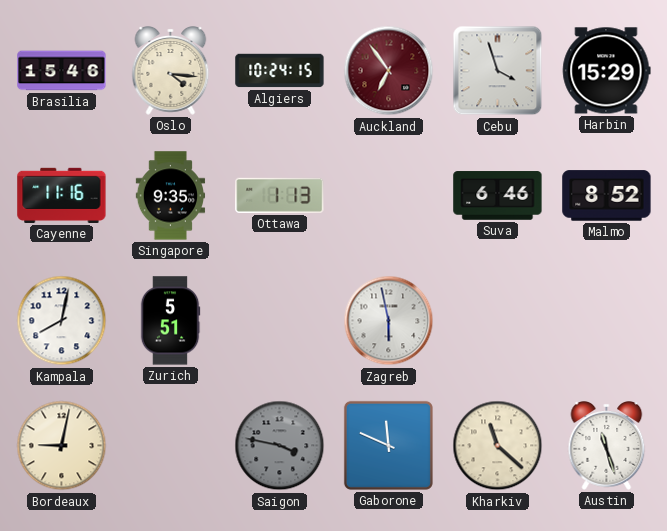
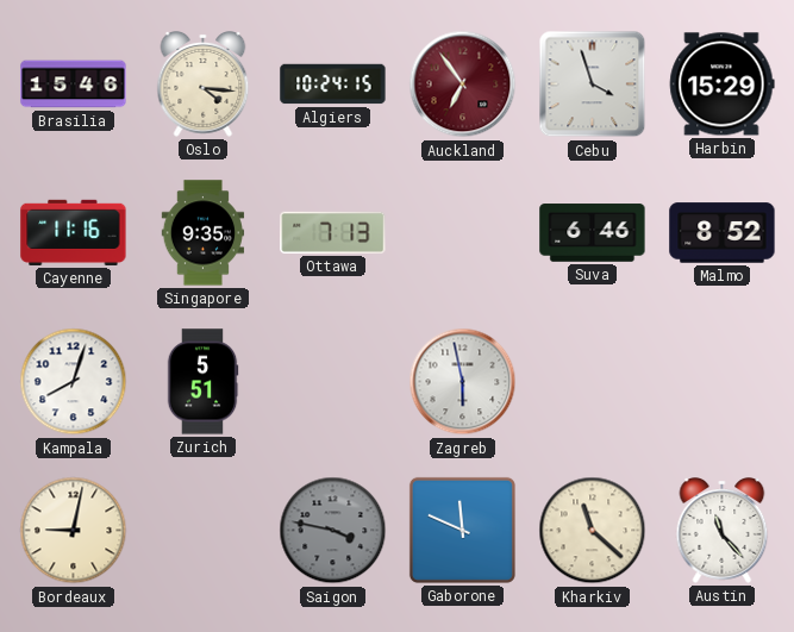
Ottawa: 1:13 -> 7:13
Kampala: 8:02 -> 8:03
Austin: 11:27 -> 11:23
